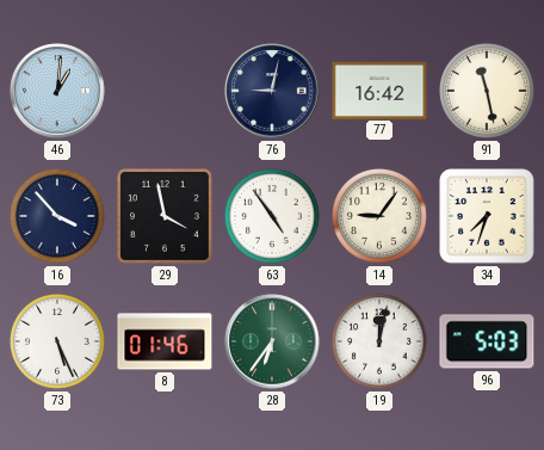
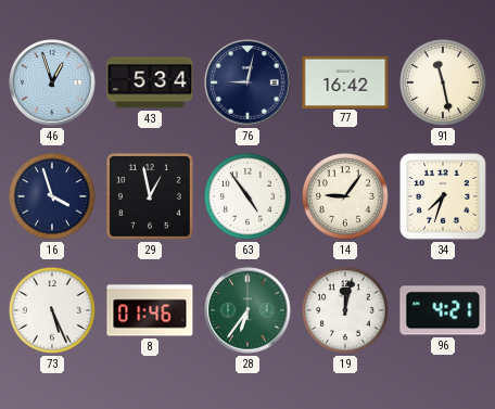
46: 1:01 -> 12:57
43: none -> 5:34
16: 3:53 -> 3:57
29: 3:58 -> 12:58
96: 5:03 -> 4:21
